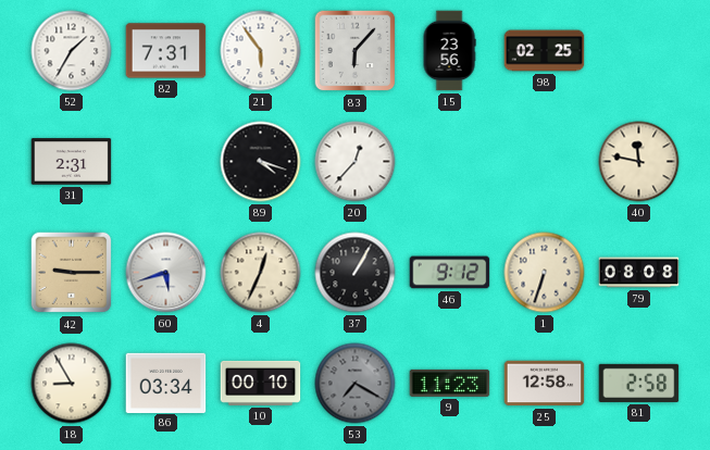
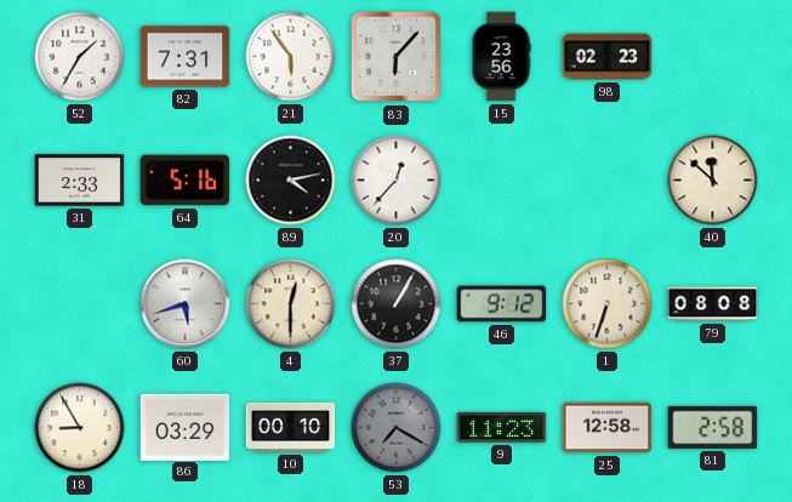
98: 02:25 -> 02:23
31: 2:31 -> 2:33
64: none -> 5:16
89: 4:18 -> 4:13
40: 11:47 -> 11:52
42: 9:15 -> none
4: 12:34 -> 12:30
86: 03:34 -> 03:29
